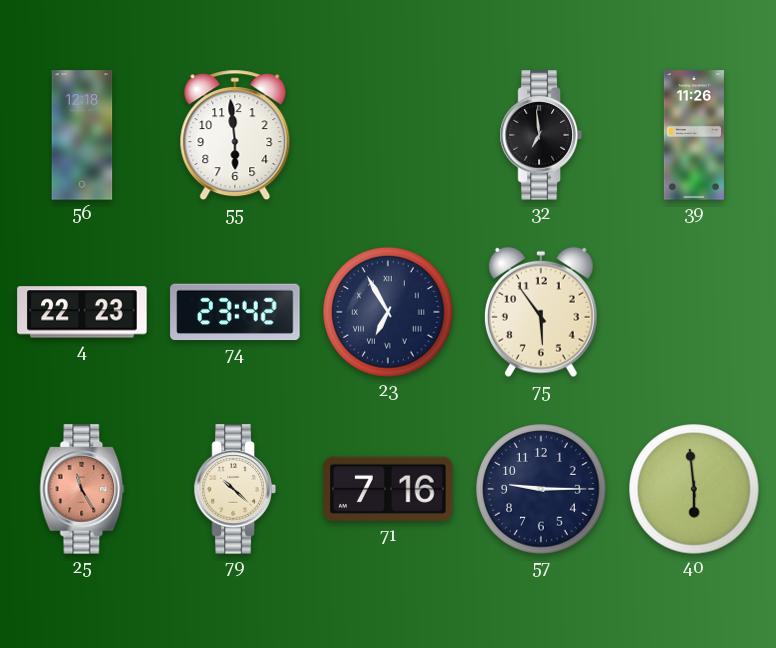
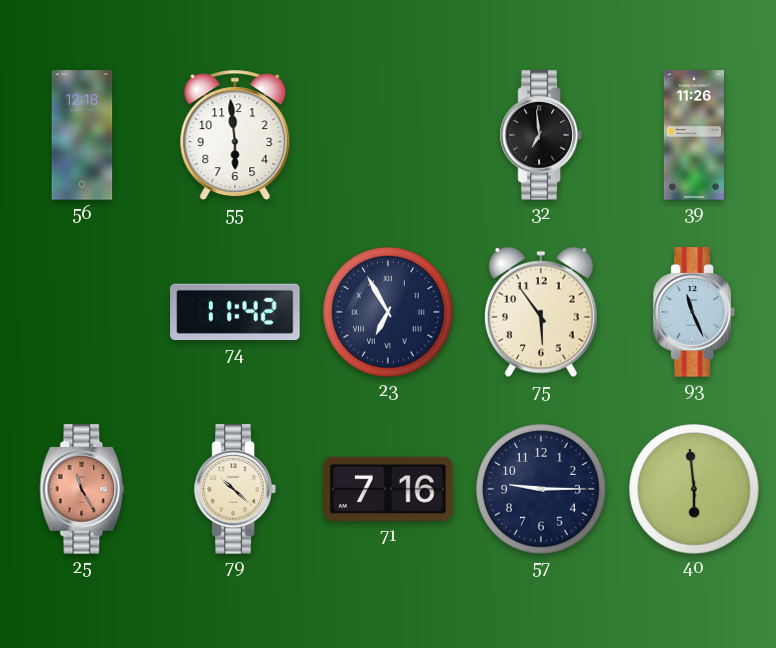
4: 22:23 -> none
74: 23:42 -> 11:42
93: none -> 11:26
